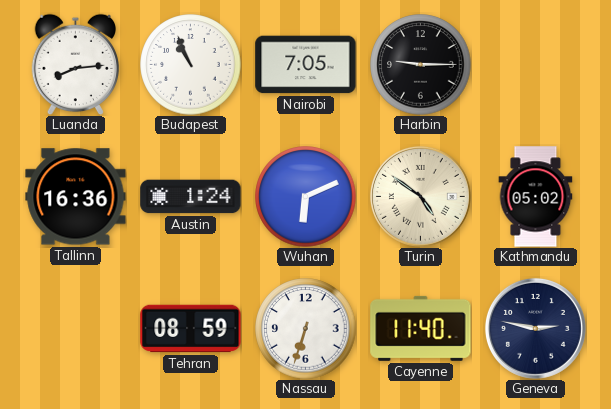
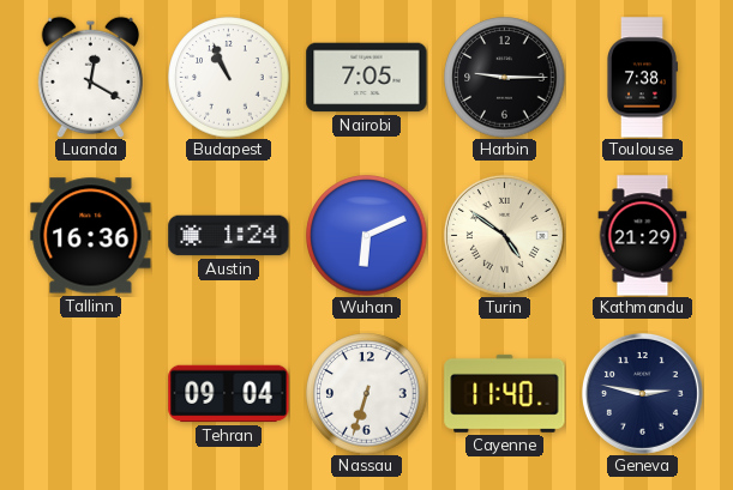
Luanda: 8:14 -> 12:20
Toulouse: none -> 7:38
Kathmandu: 05:02 -> 21:29
Tehran: 08:59 -> 09:04
